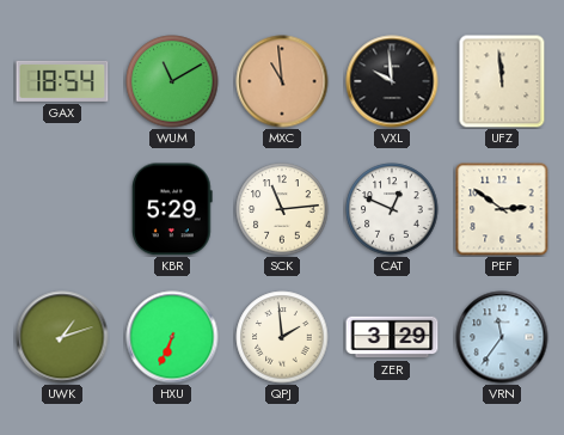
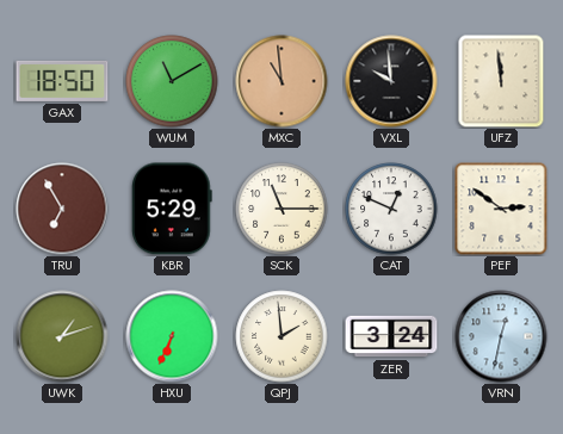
GAX: 18:54 -> 18:50
TRU: none -> 6:55
SCK: 11:14 -> 11:15
ZER: 3:29 -> 3:24
VRN: 11:36 -> 12:32
